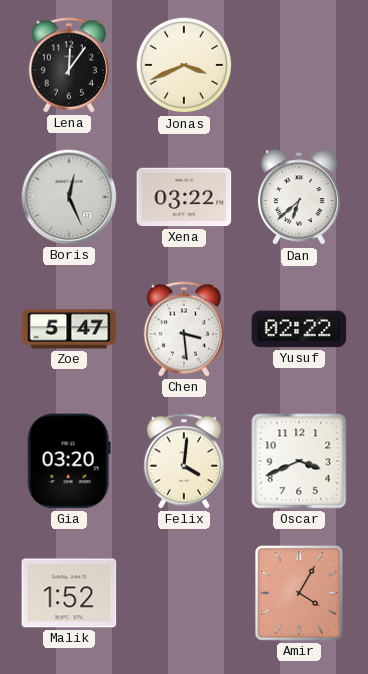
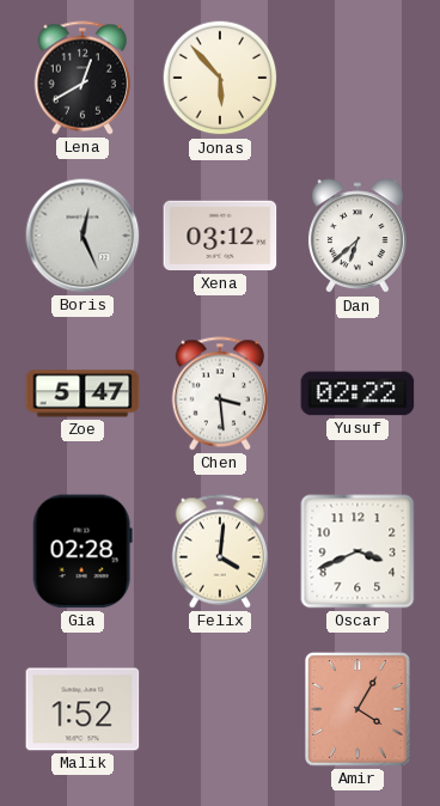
Lena: 12:06 -> 12:40
Jonas: 3:41 -> 5:53
Xena: 03:22 -> 03:12
Gia: 03:20 -> 02:28
